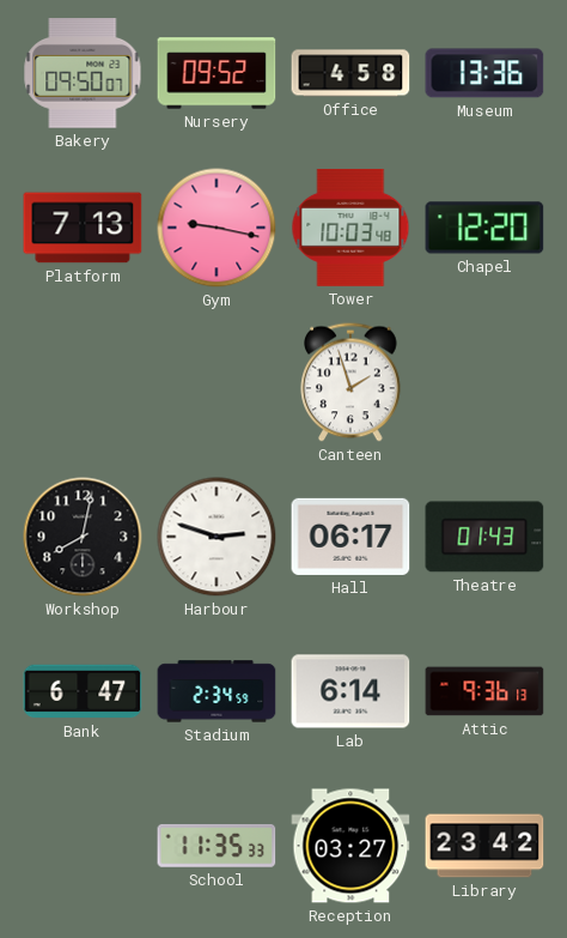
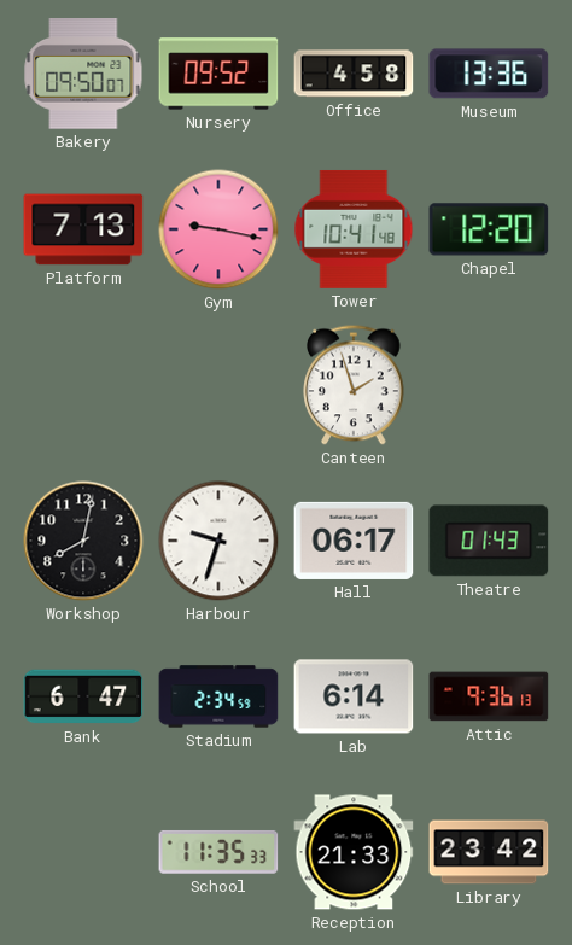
Tower: 10:03 -> 10:41
Harbour: 2:48 -> 9:33
Reception: 03:27 -> 21:33
